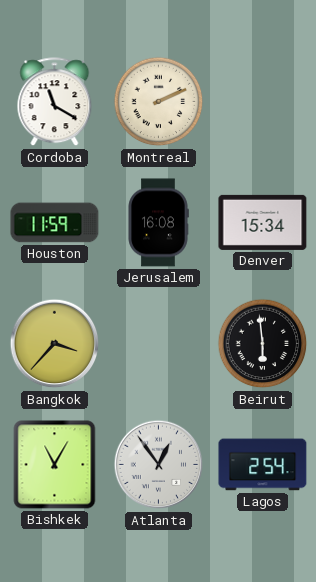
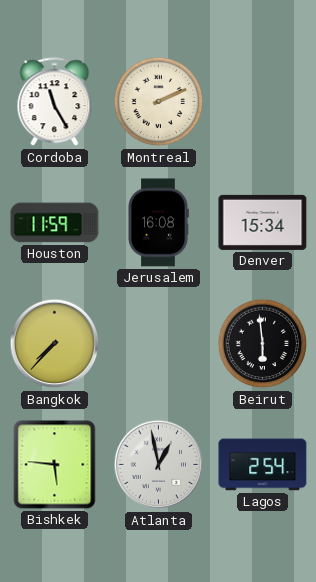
Cordoba: 11:20 -> 11:25
Bangkok: 3:37 -> 7:37
Bishkek: 11:05 -> 5:46
Atlanta: 12:54 -> 12:58
